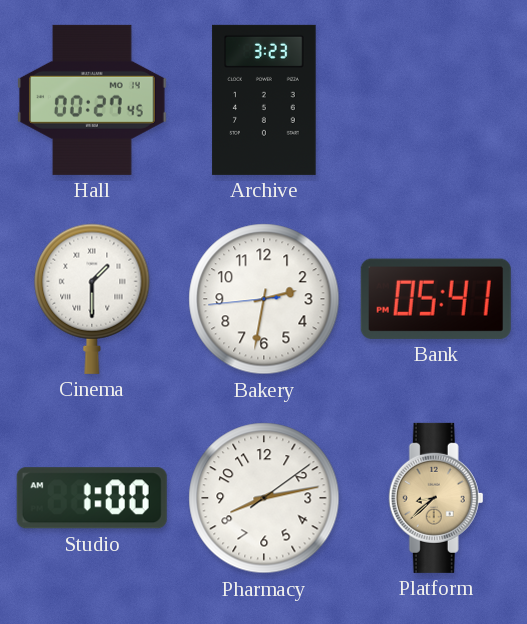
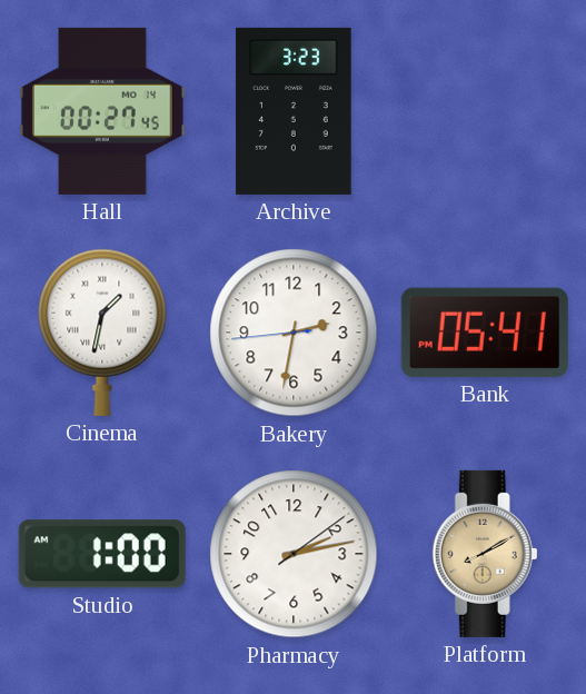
Cinema: 1:30 -> 1:32
Pharmacy: 8:13 -> 2:13
Platform: 8:38 -> 8:10
